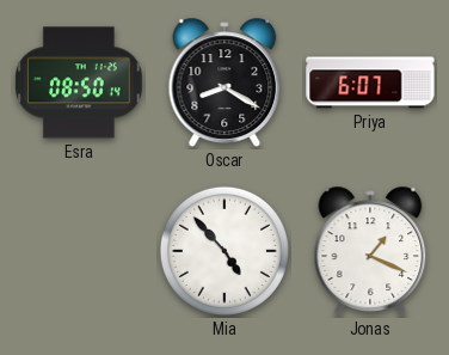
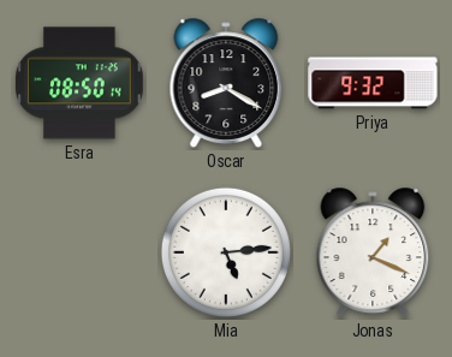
Priya: 6:07 -> 9:32
Mia: 4:53 -> 5:14
